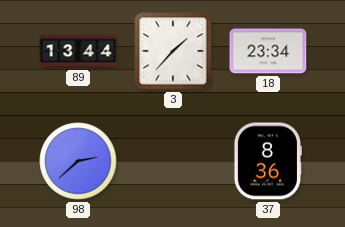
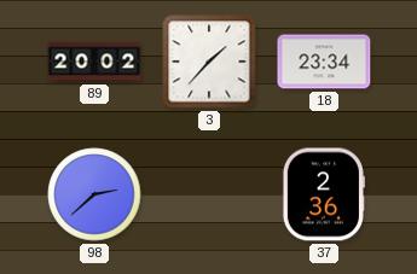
89: 13:44 -> 20:02
37: 8:36 -> 2:36
